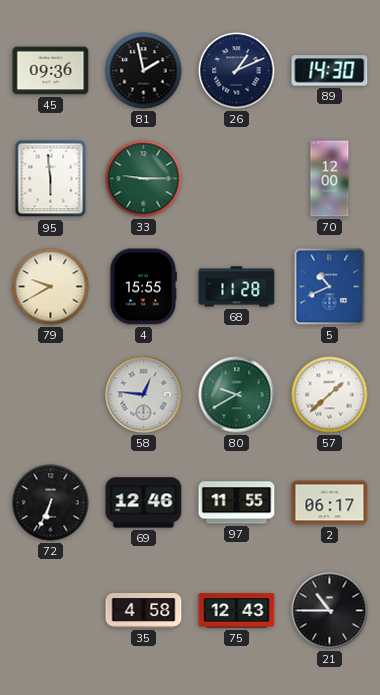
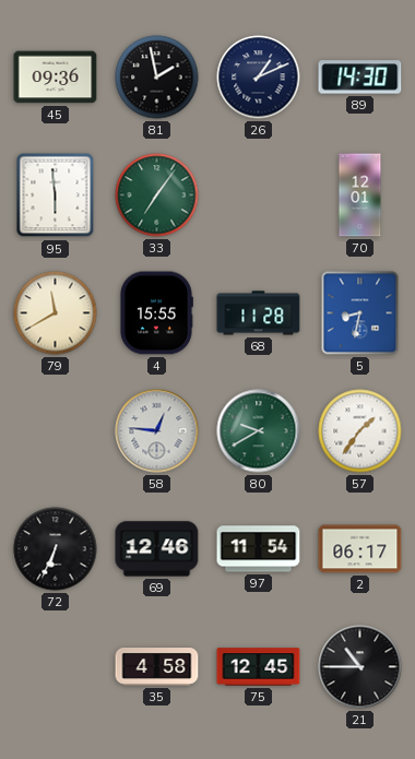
33: 9:15 -> 7:06
70: 12:00 -> 12:01
79: 9:40 -> 11:40
5: 10:41 -> 8:32
57: 1:38 -> 1:36
97: 11:55 -> 11:54
75: 12:43 -> 12:45
